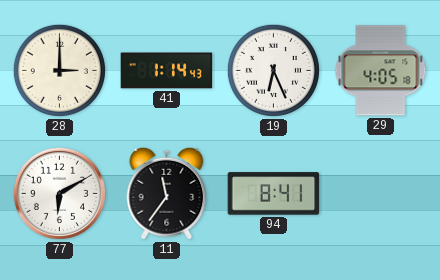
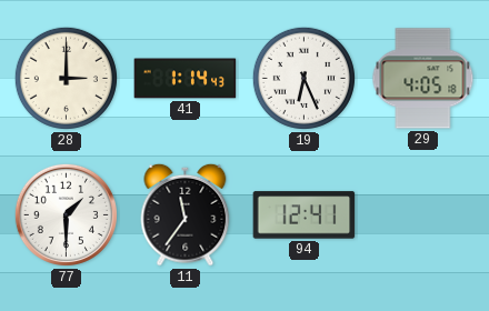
77: 6:10 -> 1:30
94: 8:41 -> 12:41
